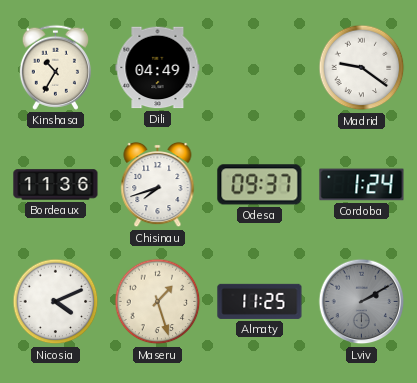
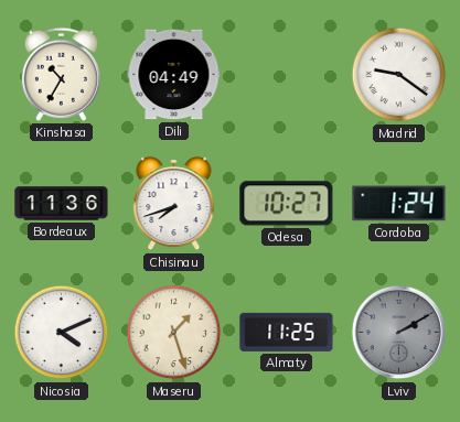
Odesa: 09:37 -> 10:27
